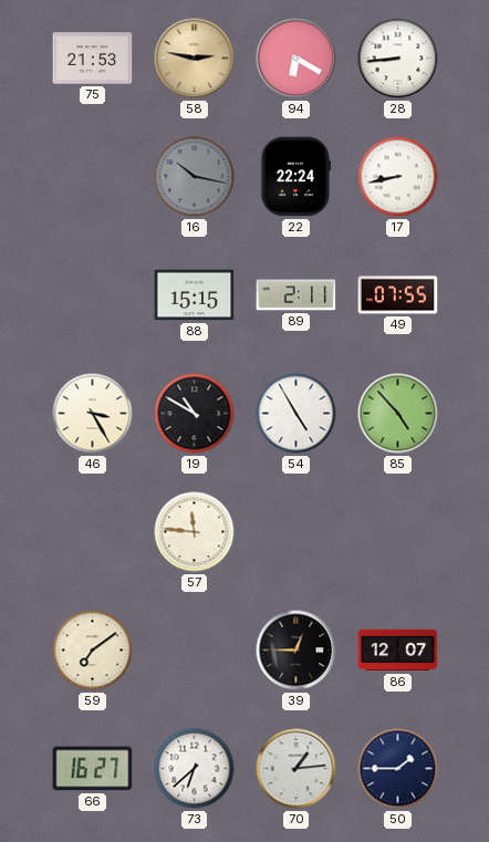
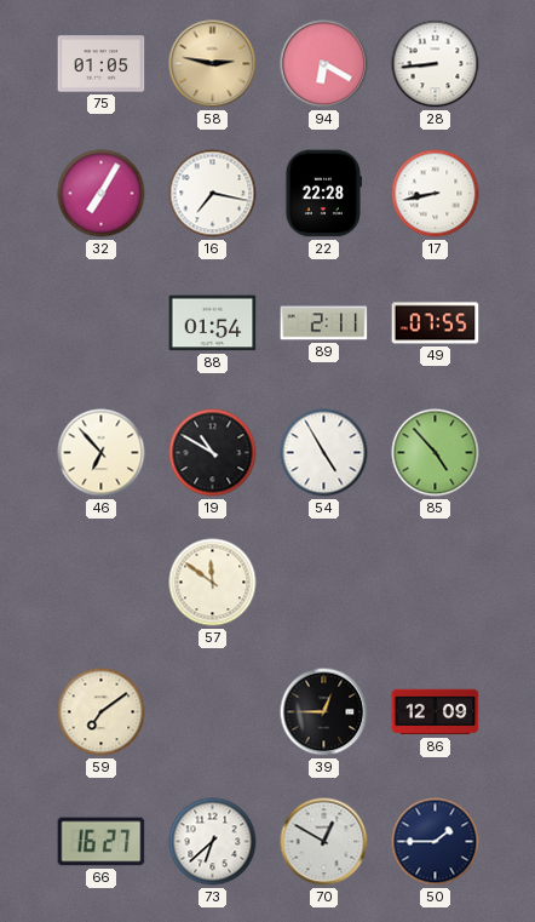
75: 21:53 -> 01:05
32: none -> 7:05
16: 10:17 -> 7:17
16 dial: grey -> white
22: 22:24 -> 22:28
88: 15:15 -> 01:54
46: 3:25 -> 6:53
57: 11:46 -> 11:51
86: 12:07 -> 12:09
70: 1:14 -> 12:50
